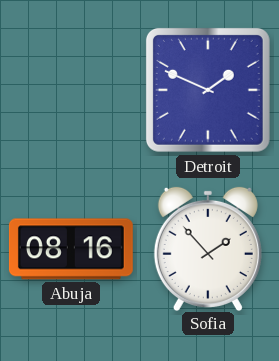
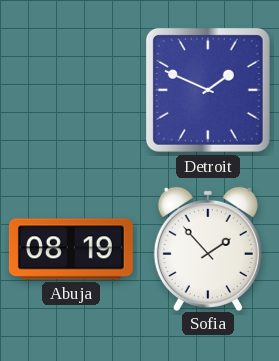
Abuja: 08:16 -> 08:19
